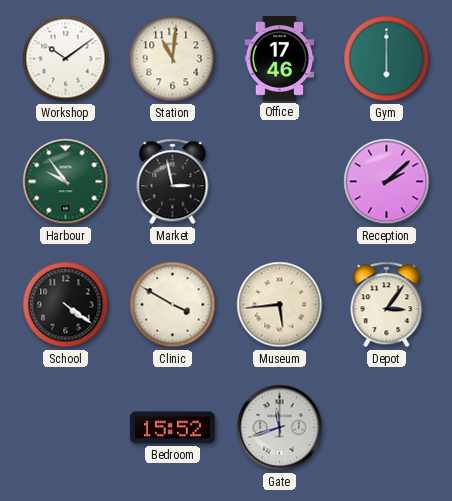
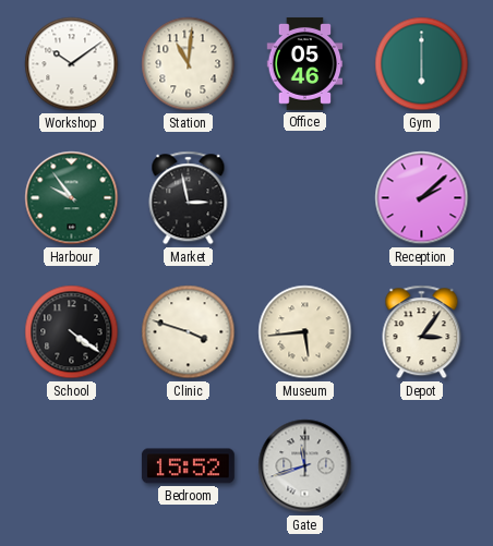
Office: 17:46 -> 05:46
Clinic: 3:50 -> 3:48
